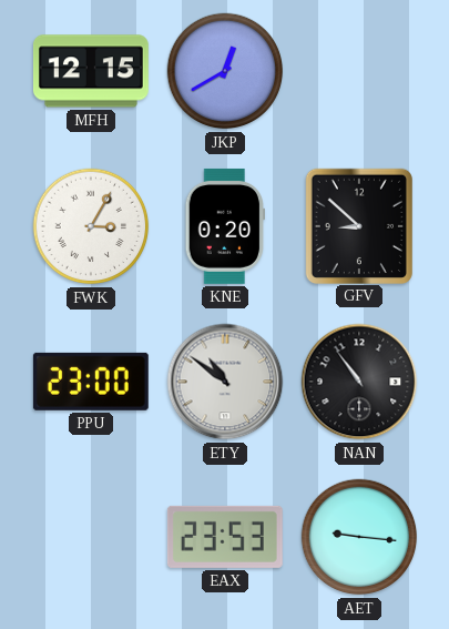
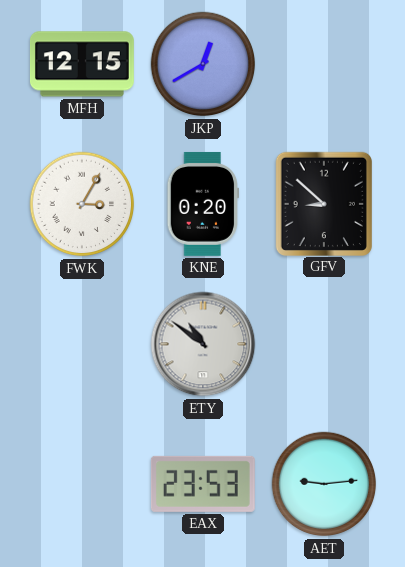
PPU: 23:00 -> none
NAN: 10:54 -> none
AET: 9:16 -> 9:14
